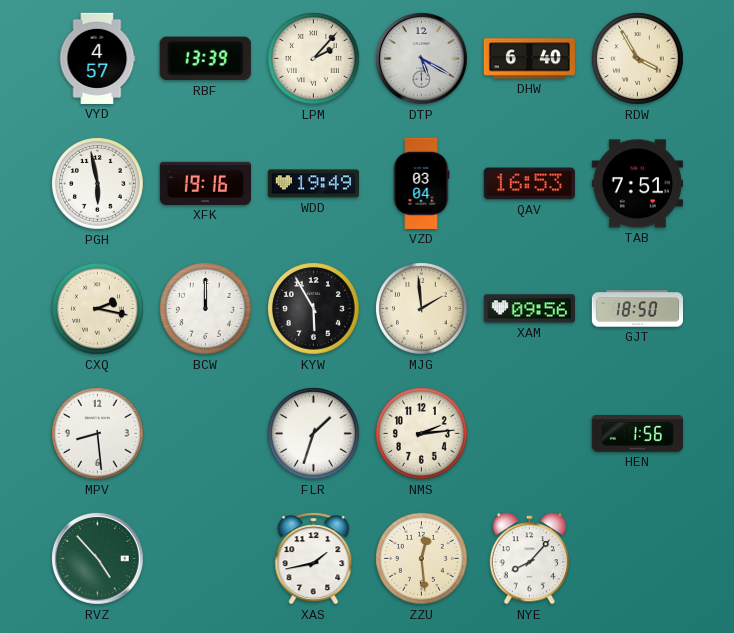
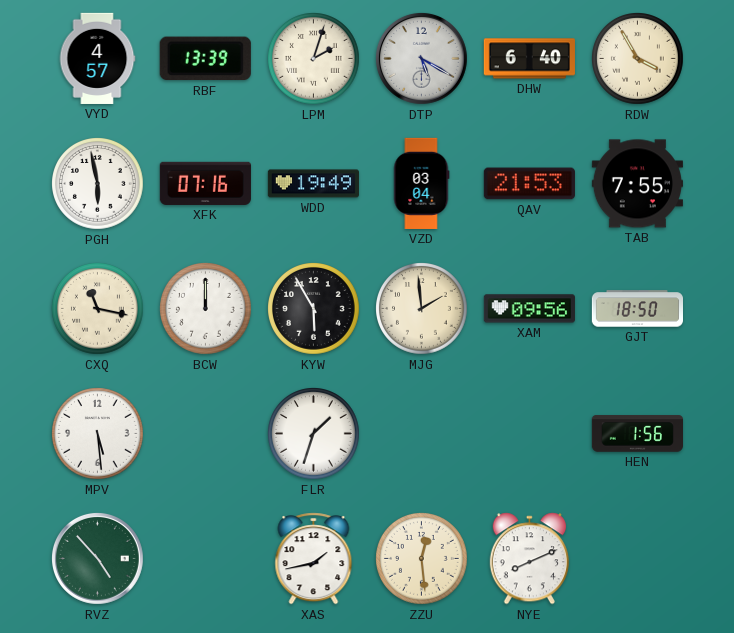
LPM: 2:07 -> 2:03
XFK: 19:16 -> 07:16
QAV: 16:53 -> 21:53
TAB: 7:51 -> 7:55
CXQ: 2:17 -> 11:17
MPV: 8:29 -> 5:29
NMS: 2:14 -> none
NYE: 8:07 -> 8:11
